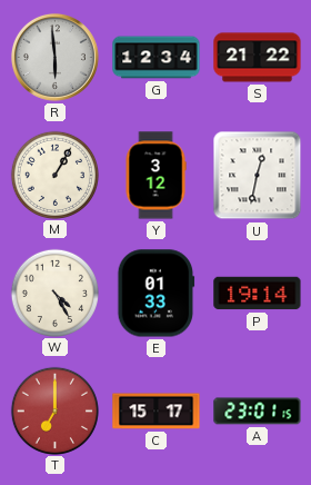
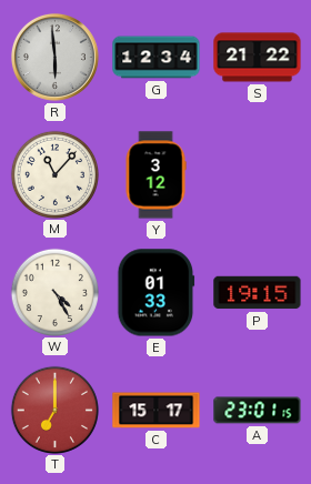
M: 1:05 -> 11:07
U: 12:32 -> none
P: 19:14 -> 19:15
